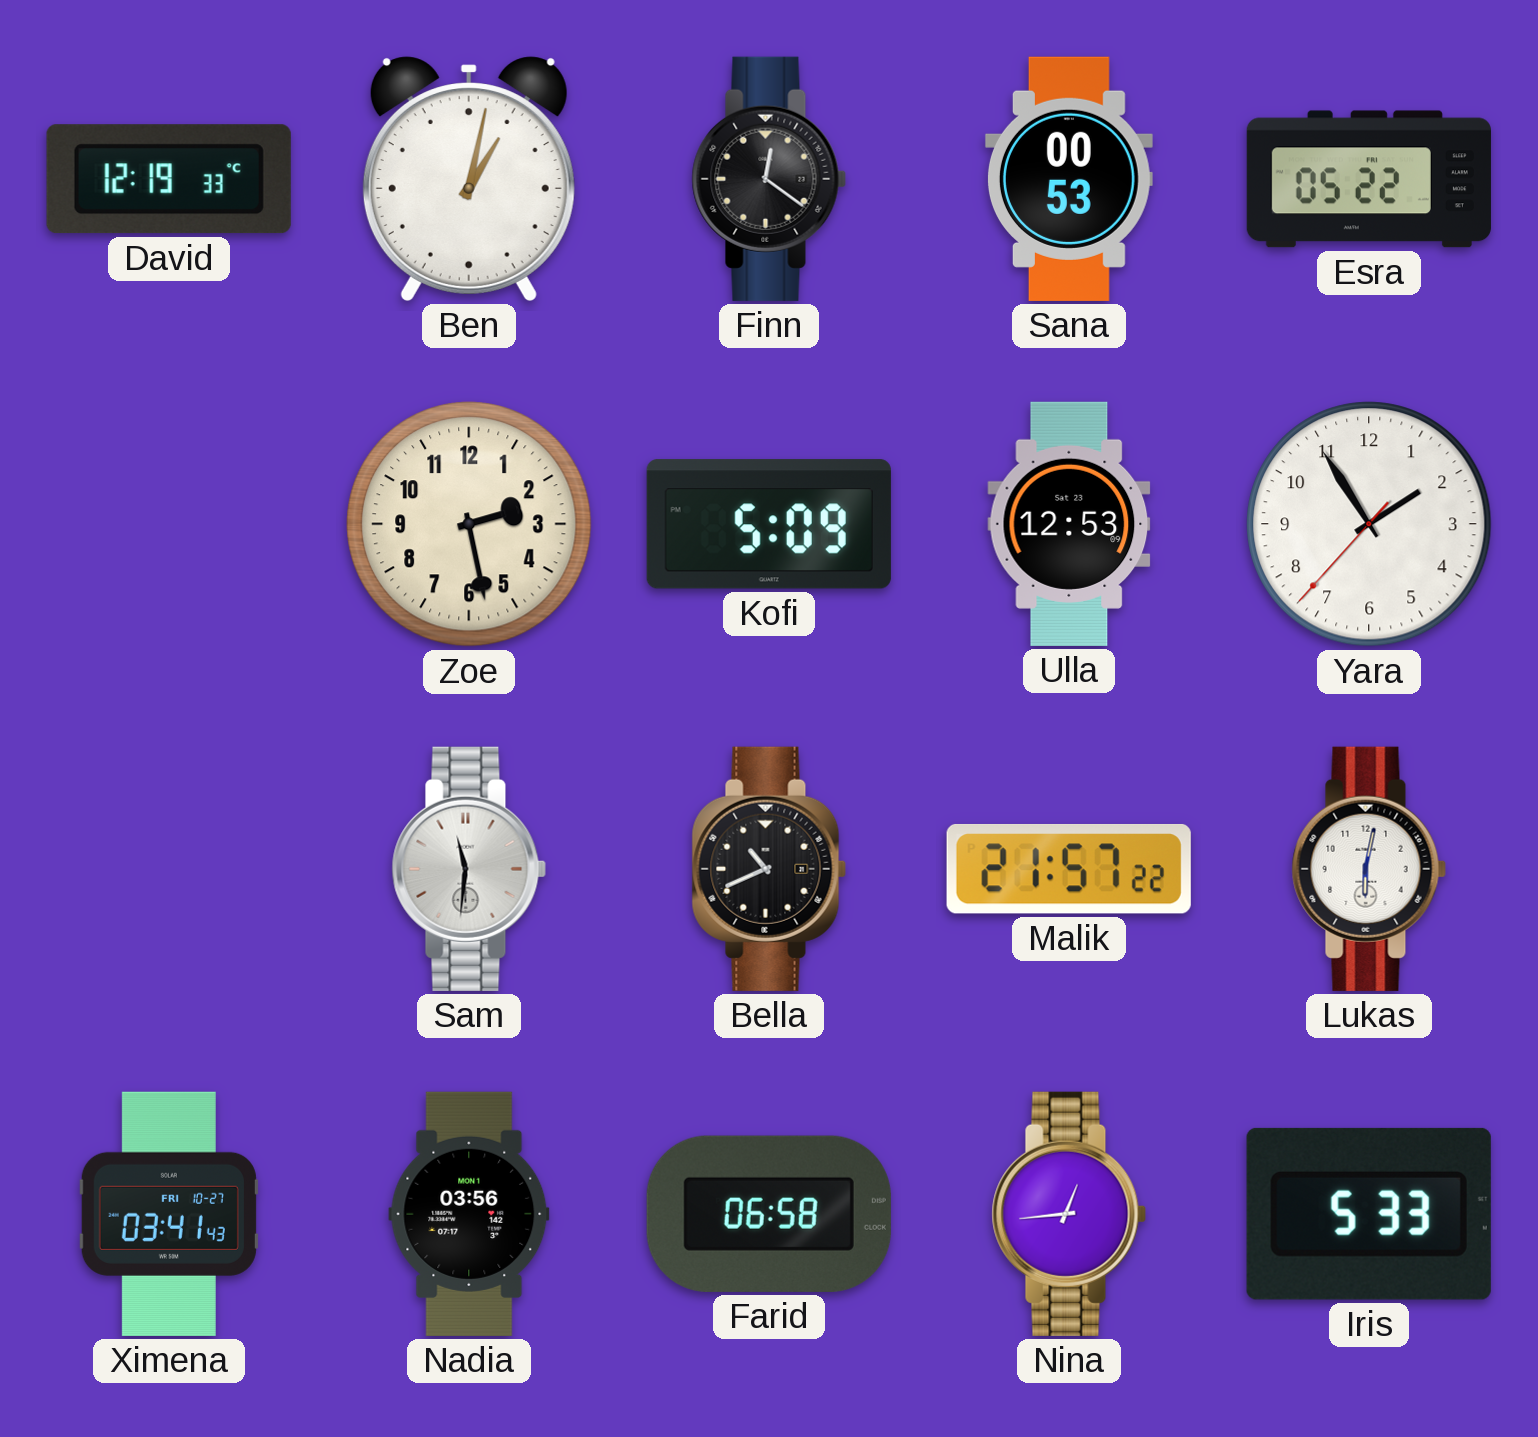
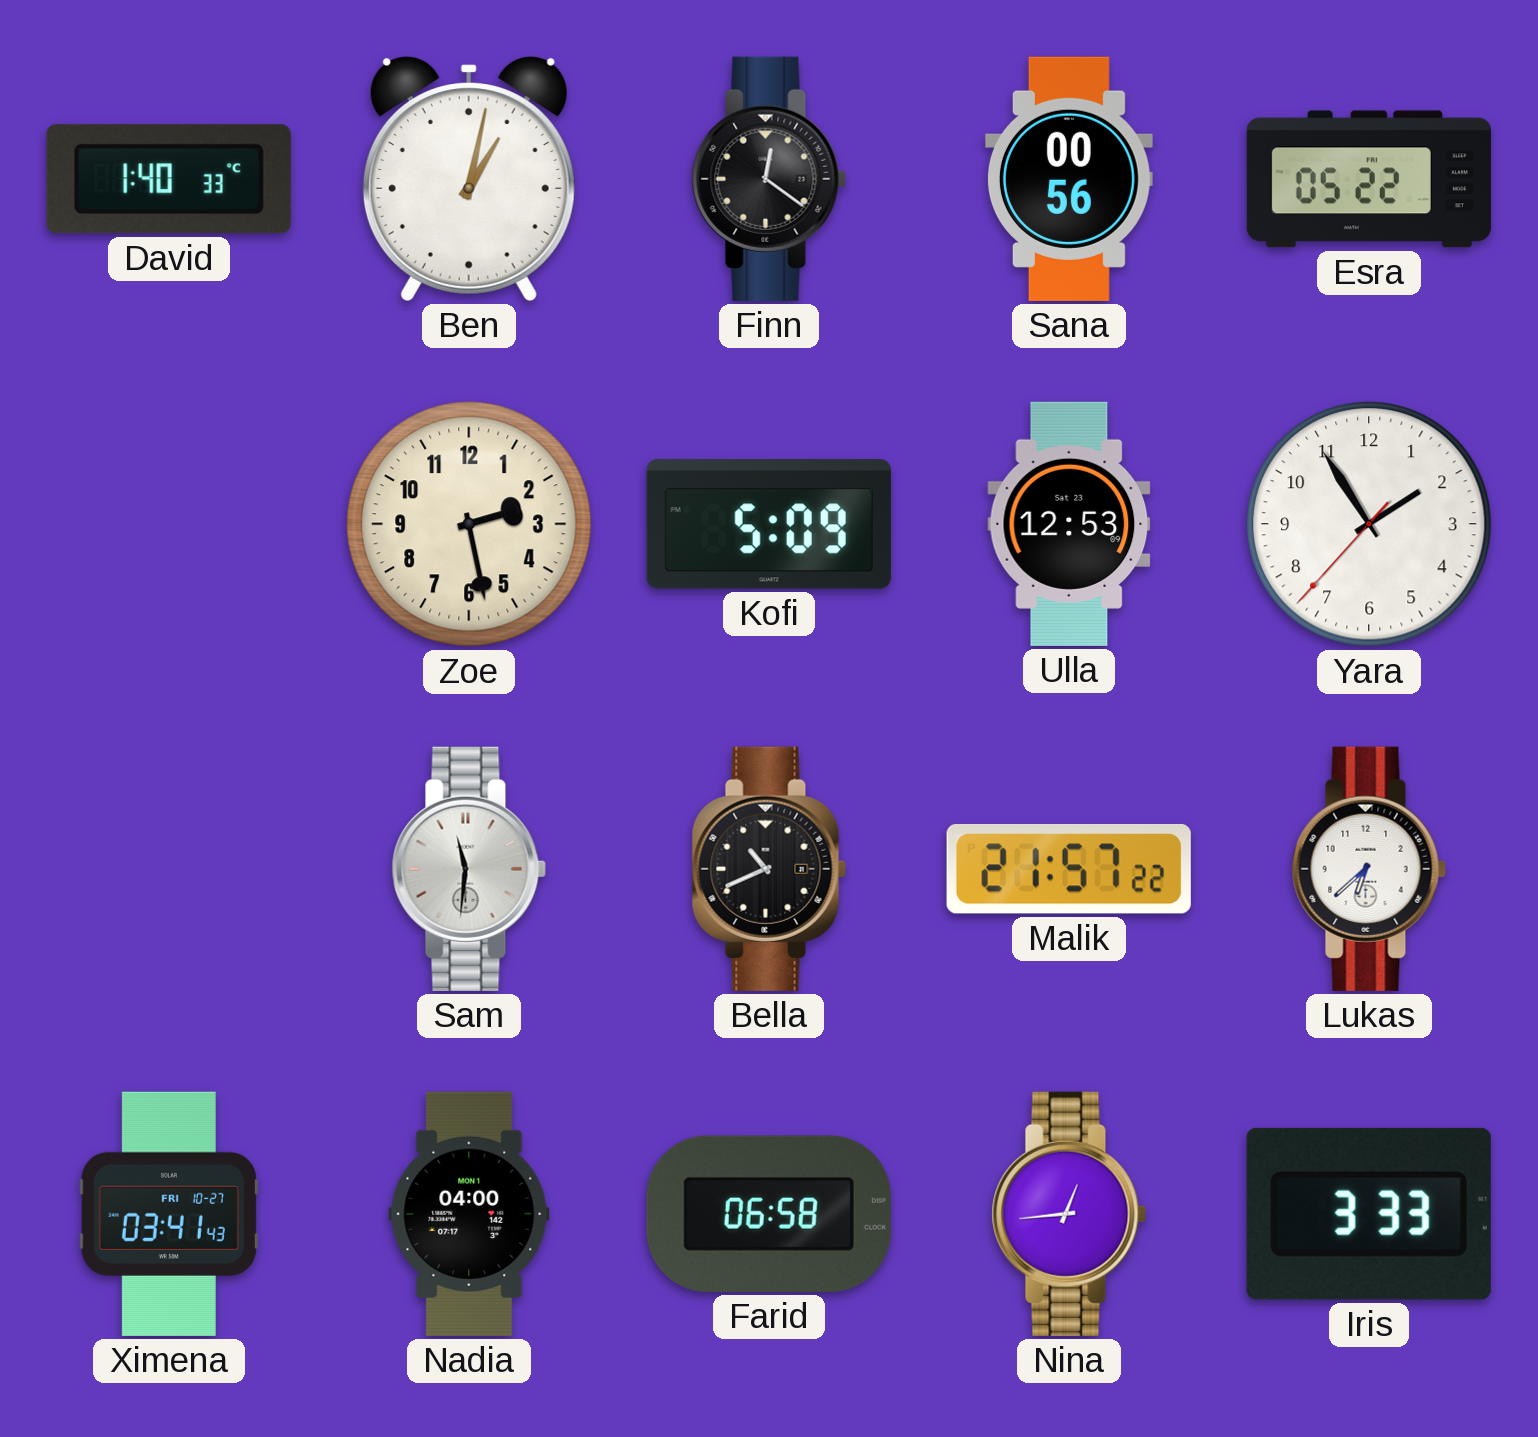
David: 12:19 -> 1:40
Sana: 00:53 -> 00:56
Lukas: 6:02 -> 6:38
Nadia: 03:56 -> 04:00
Iris: 5:33 -> 3:33
